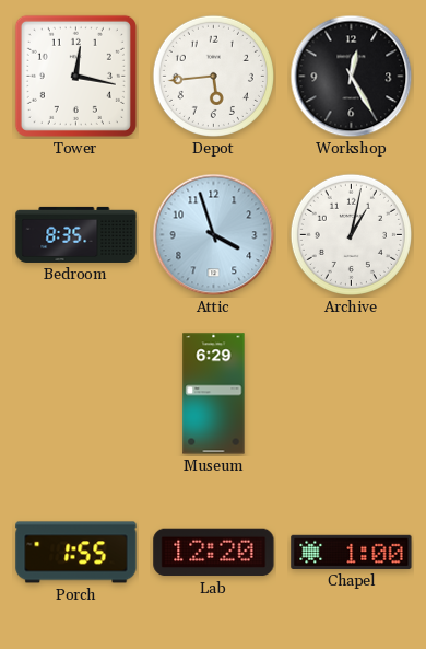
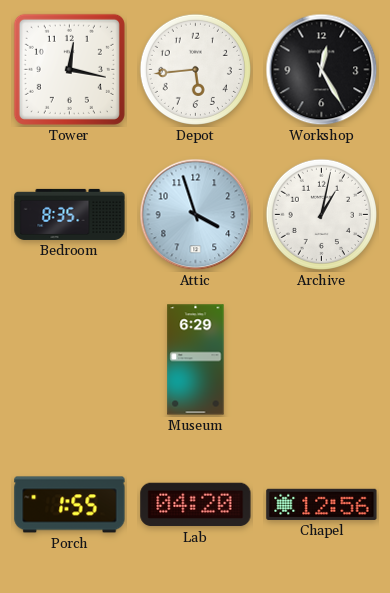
Lab: 12:20 -> 04:20
Chapel: 1:00 -> 12:56
